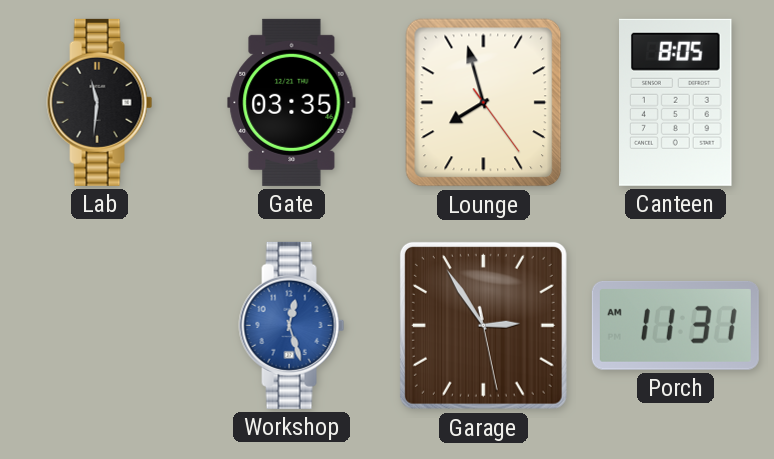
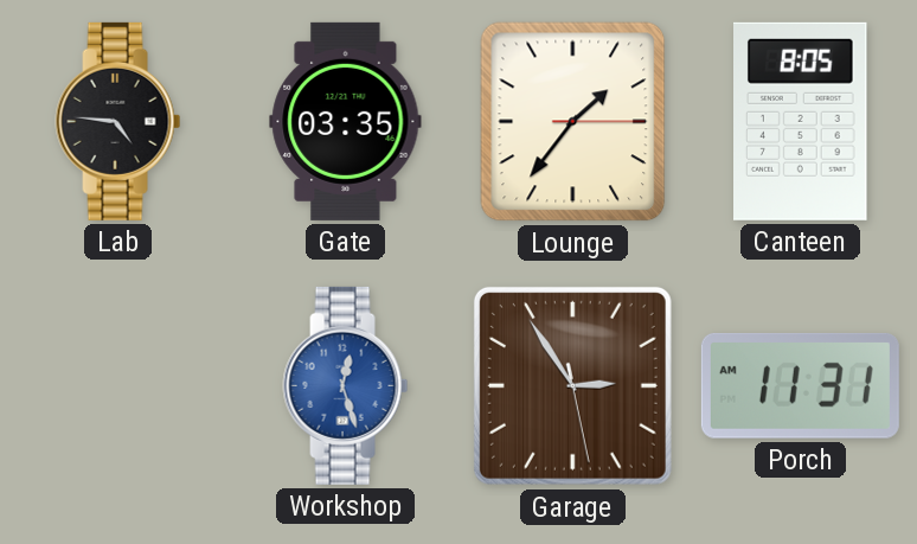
Lab: 11:31 -> 4:46
Lounge: 7:57 -> 1:36
